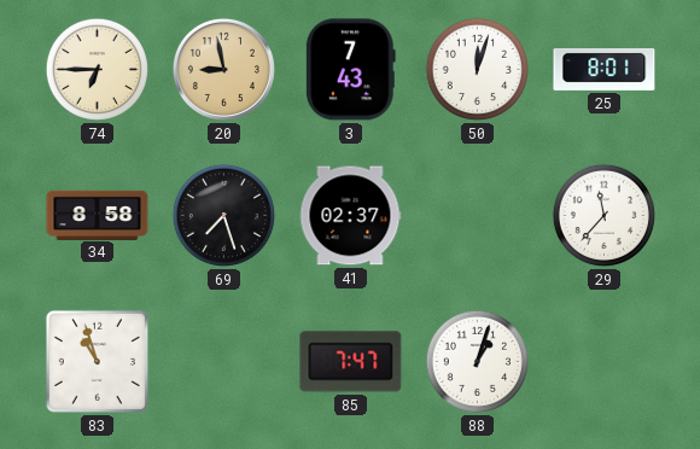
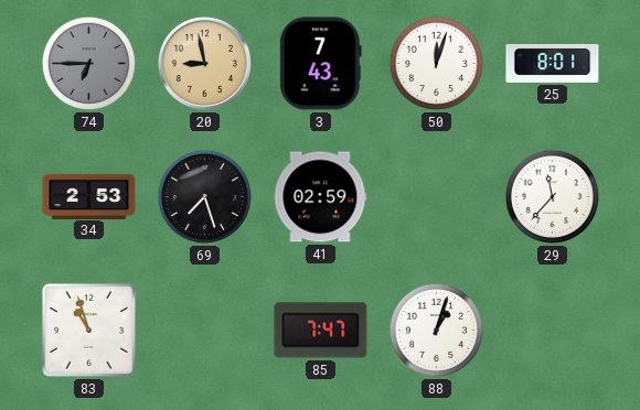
74 dial: cream -> grey
34: 8:58 -> 2:53
41: 02:37 -> 02:59
